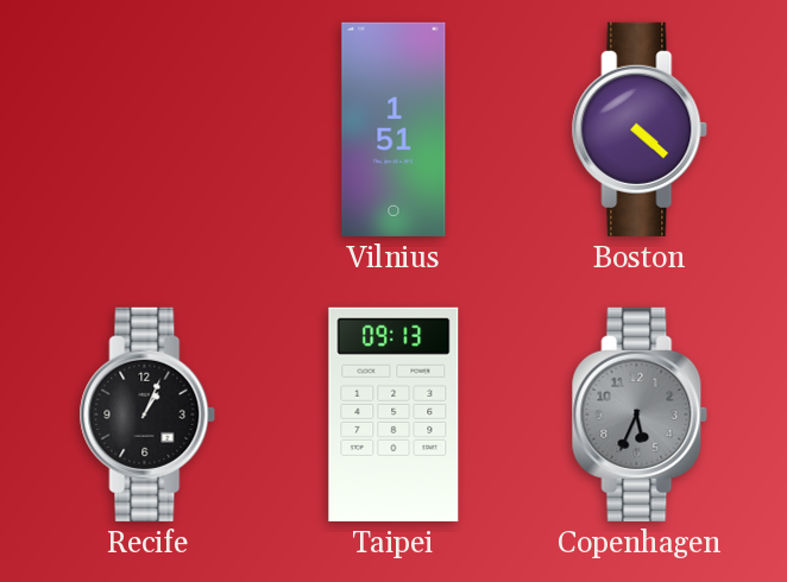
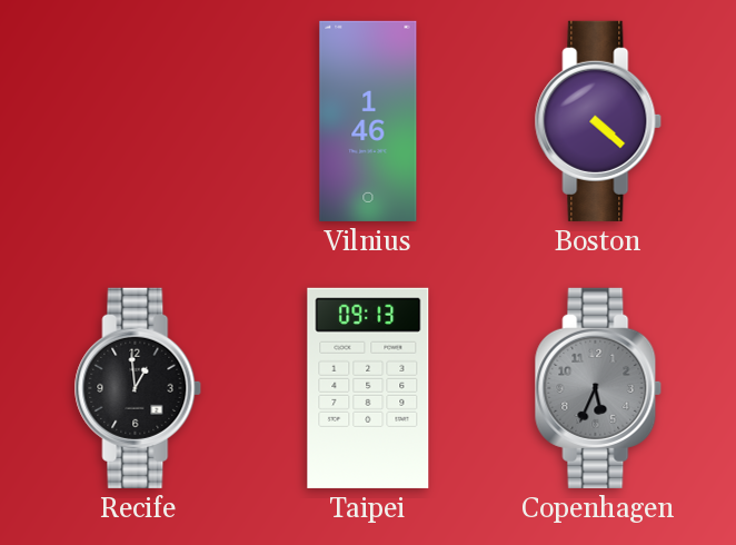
Vilnius: 1:51 -> 1:46
Recife: 1:04 -> 12:59
